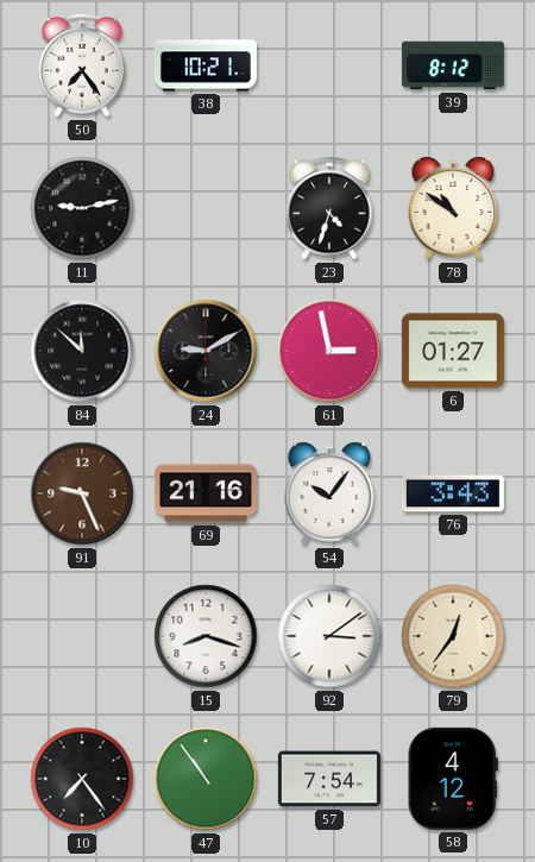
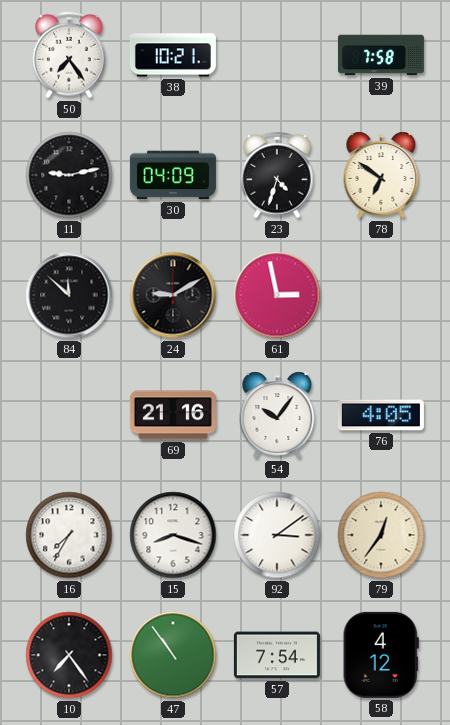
39: 8:12 -> 7:58
30: none -> 04:09
78: 10:51 -> 6:51
6: 01:27 -> none
91: 9:26 -> none
76: 3:43 -> 4:05
16: none -> 7:35
